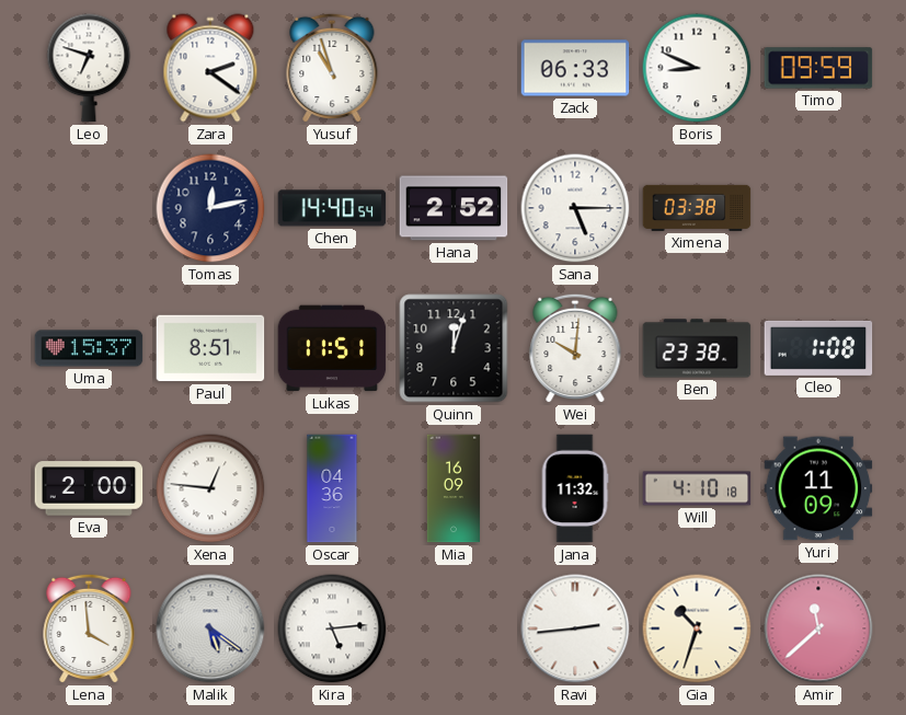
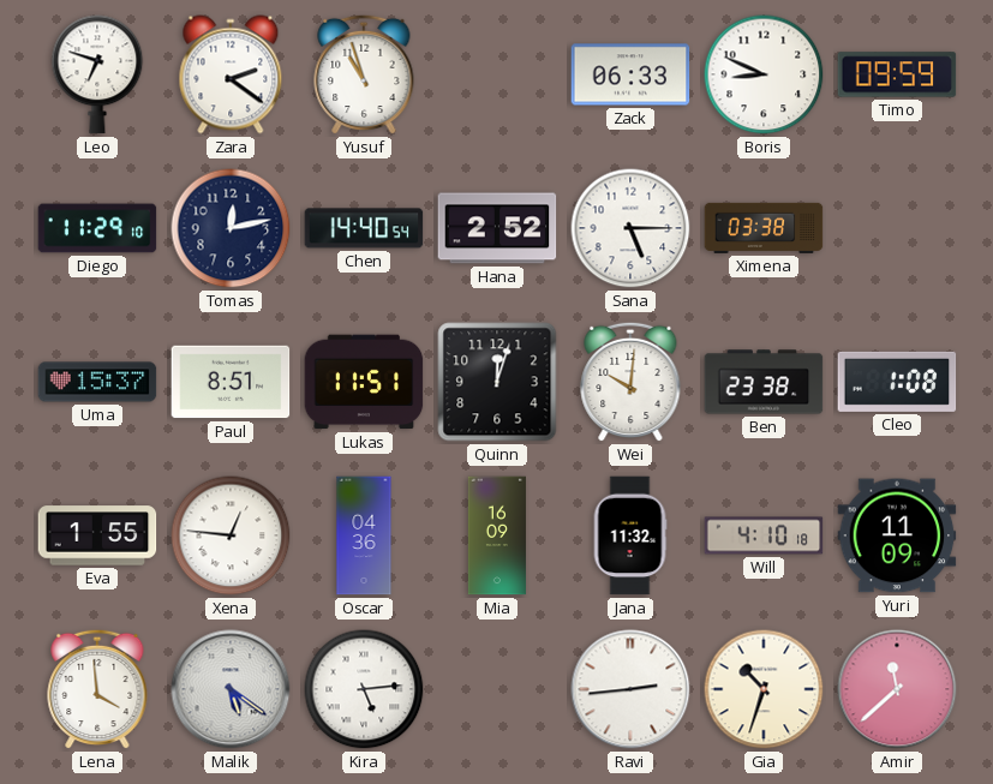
Diego: none -> 11:29
Eva: 2:00 -> 1:55
